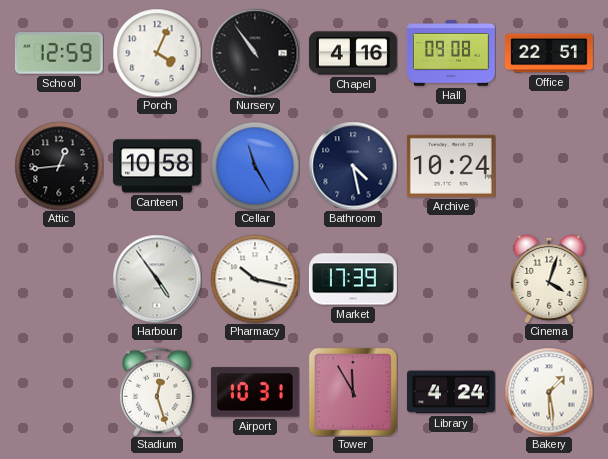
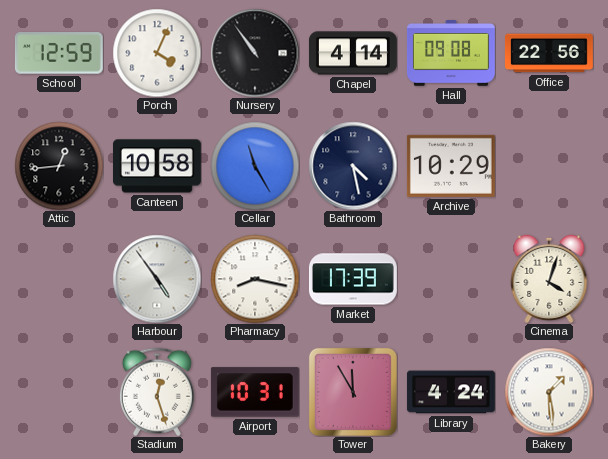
Chapel: 4:16 -> 4:14
Office: 22:51 -> 22:56
Archive: 10:24 -> 10:29
Pharmacy: 10:17 -> 8:17
